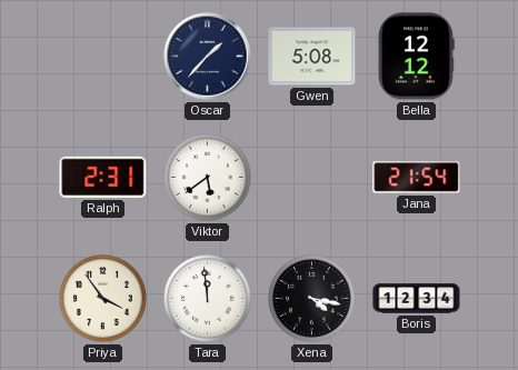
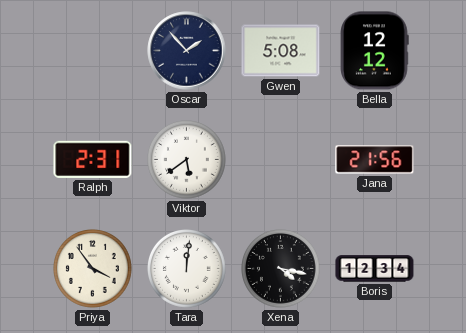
Oscar: 1:37 -> 1:53
Jana: 21:54 -> 21:56
Tara: 11:59 -> 12:01
